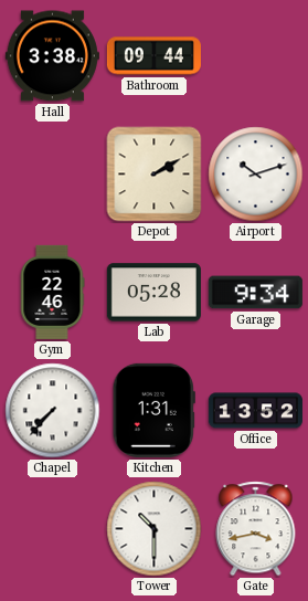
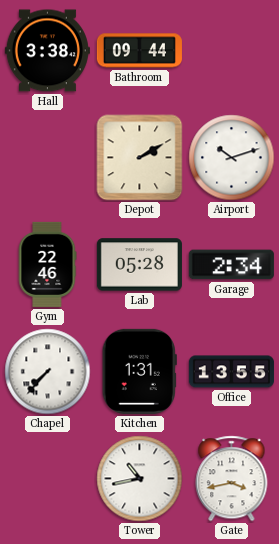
Garage: 9:34 -> 2:34
Office: 13:52 -> 13:55
Tower: 10:30 -> 10:43
